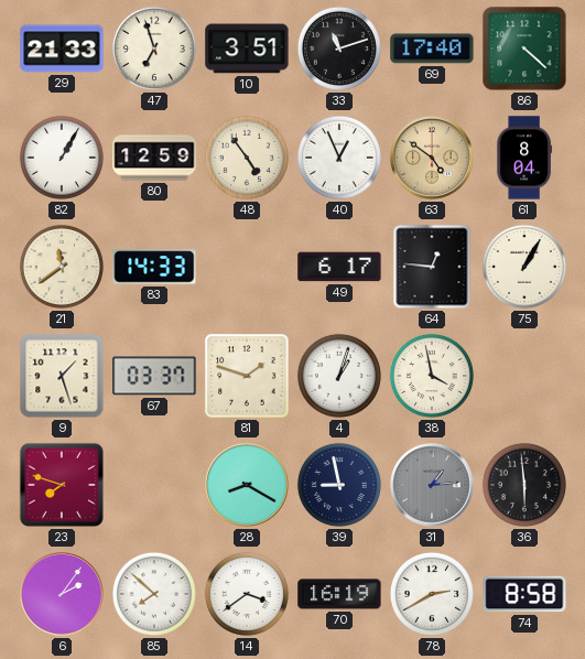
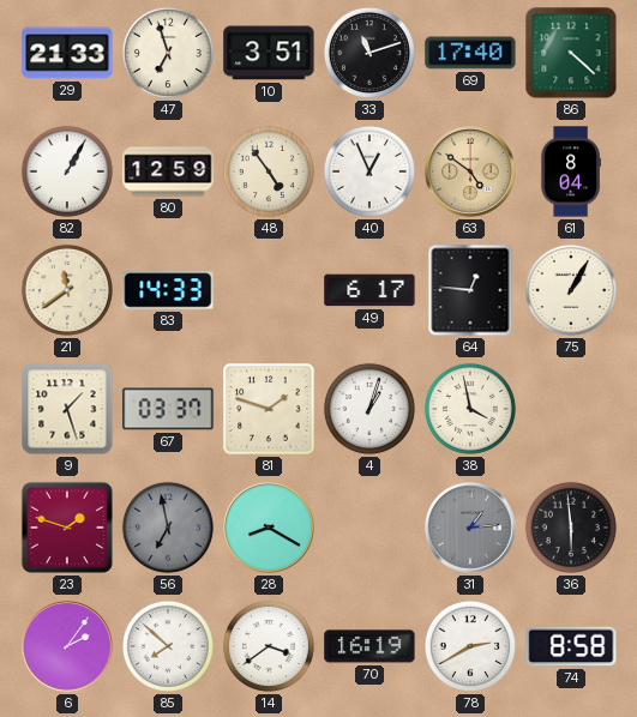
23: 7:48 -> 1:48
56: none -> 6:58
39: 8:58 -> none
